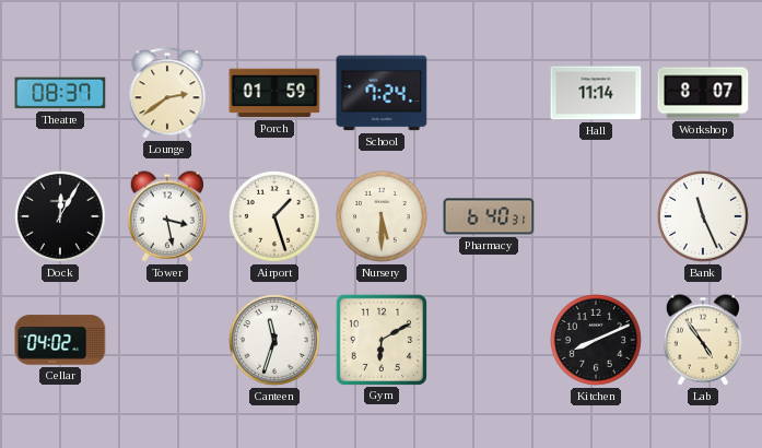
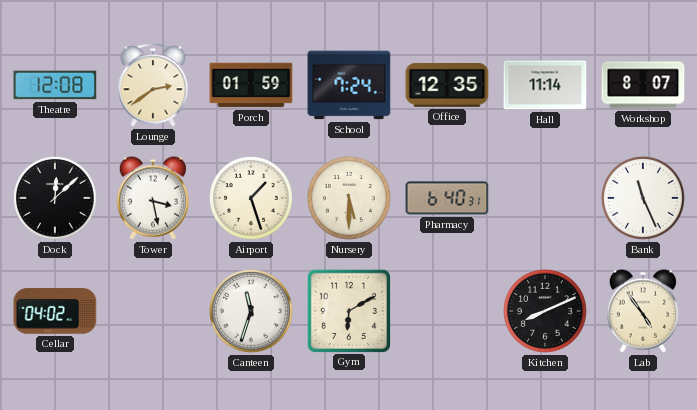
Theatre: 08:37 -> 12:08
Office: none -> 12:35
Dock: 12:05 -> 12:08
